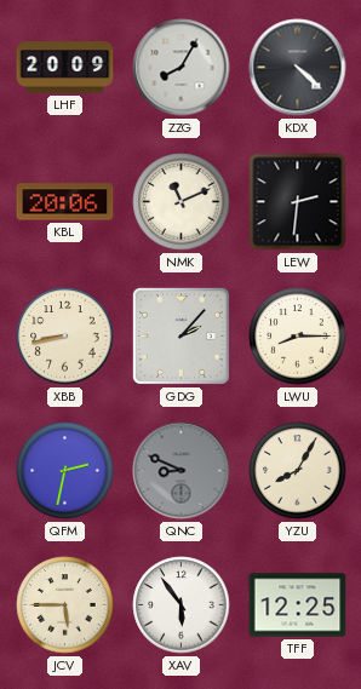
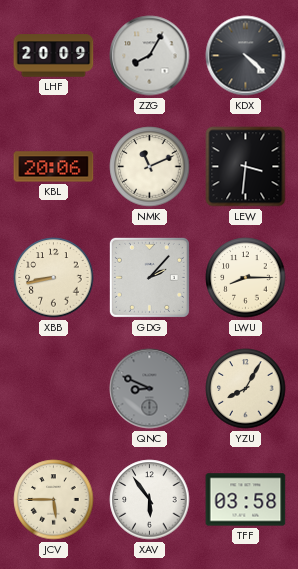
LEW: 2:31 -> 3:31
QFM: 2:32 -> none
TFF: 12:25 -> 03:58
